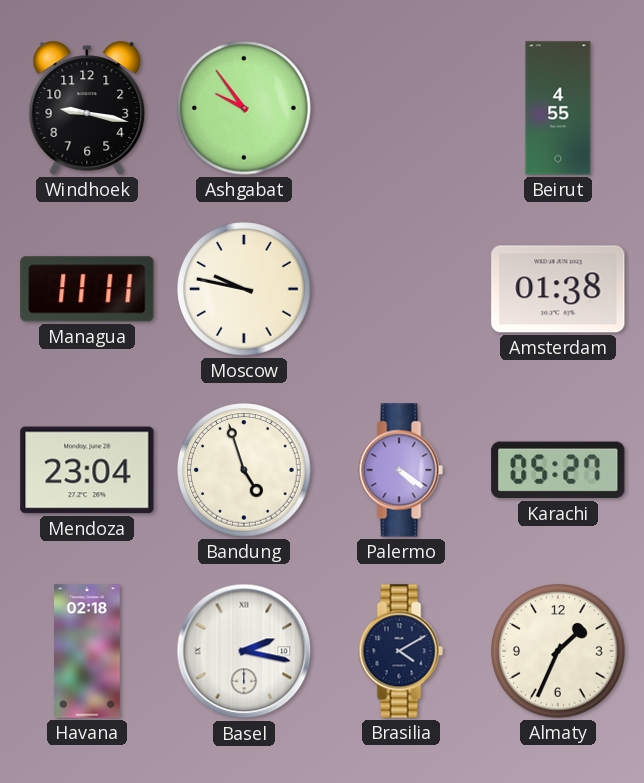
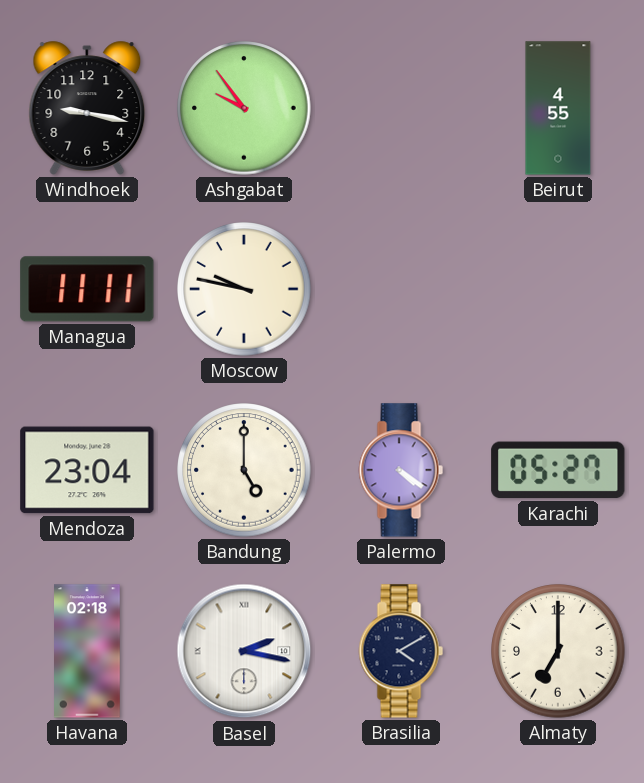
Amsterdam: 01:38 -> none
Bandung: 4:57 -> 5:00
Almaty: 1:34 -> 7:00
